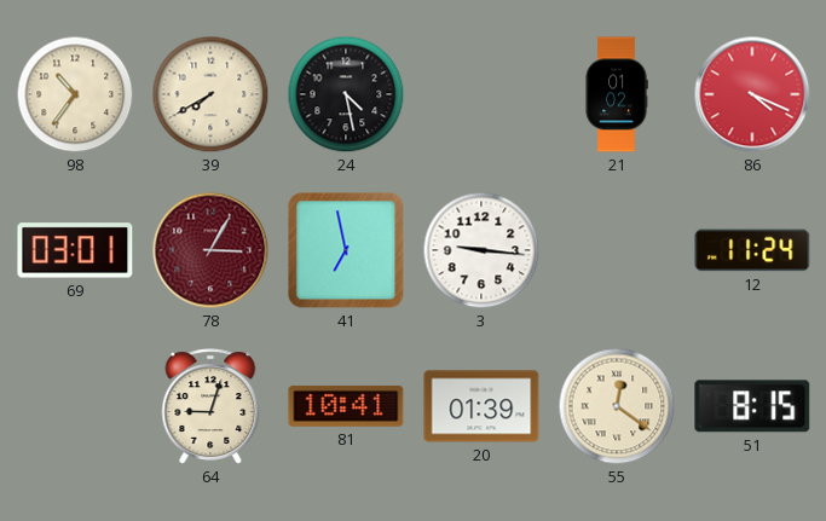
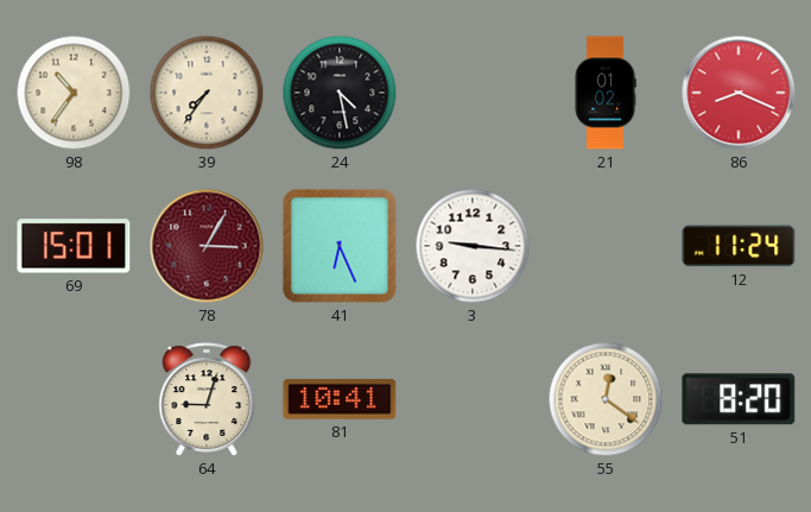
39: 7:40 -> 7:36
86: 4:19 -> 8:19
69: 03:01 -> 15:01
41: 6:58 -> 6:26
20: 01:39 -> none
51: 8:15 -> 8:20
